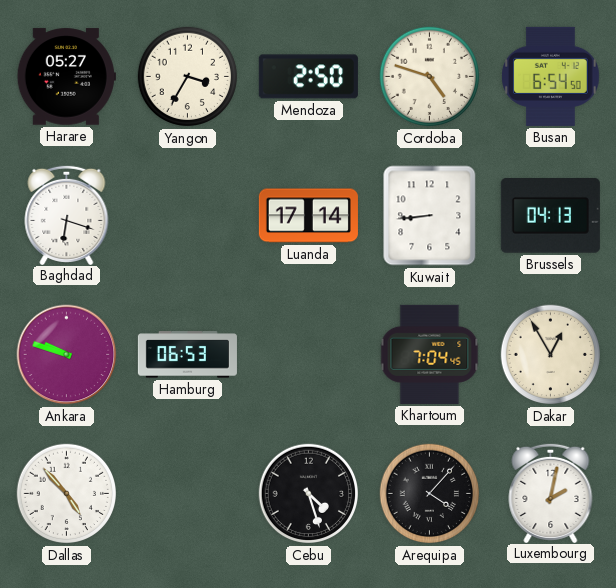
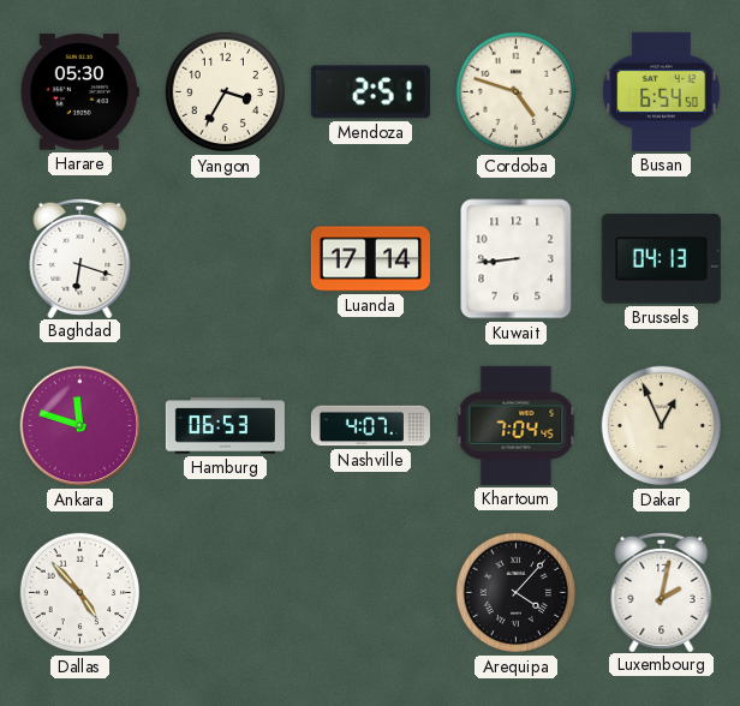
Harare: 05:27 -> 05:30
Mendoza: 2:50 -> 2:51
Ankara: 9:48 -> 11:48
Nashville: none -> 4:07
Dakar: 12:55 -> 12:56
Cebu: 4:27 -> none
